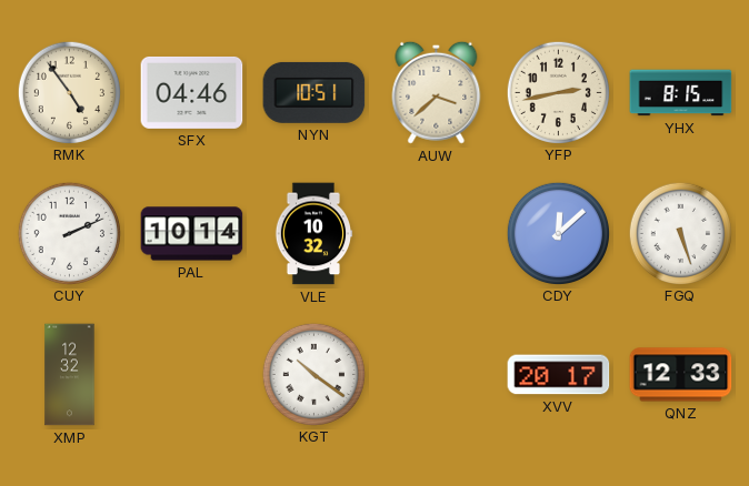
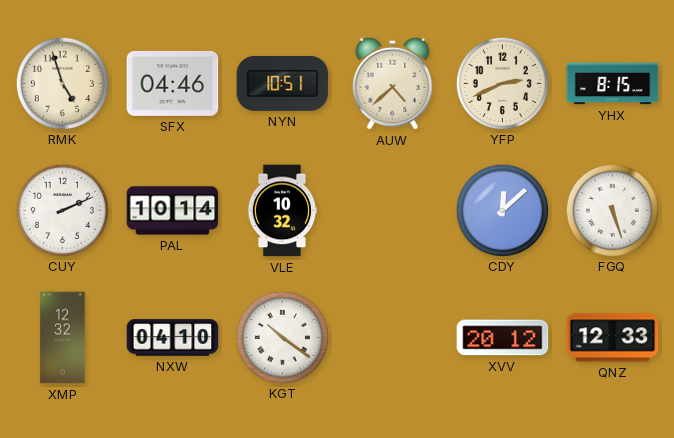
RMK: 4:54 -> 4:57
AUW: 3:38 -> 4:38
YFP: 2:43 -> 2:41
NXW: none -> 04:10
XVV: 20:17 -> 20:12
